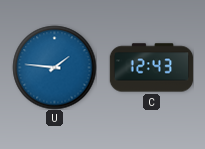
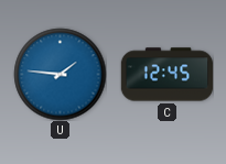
C: 12:43 -> 12:45
